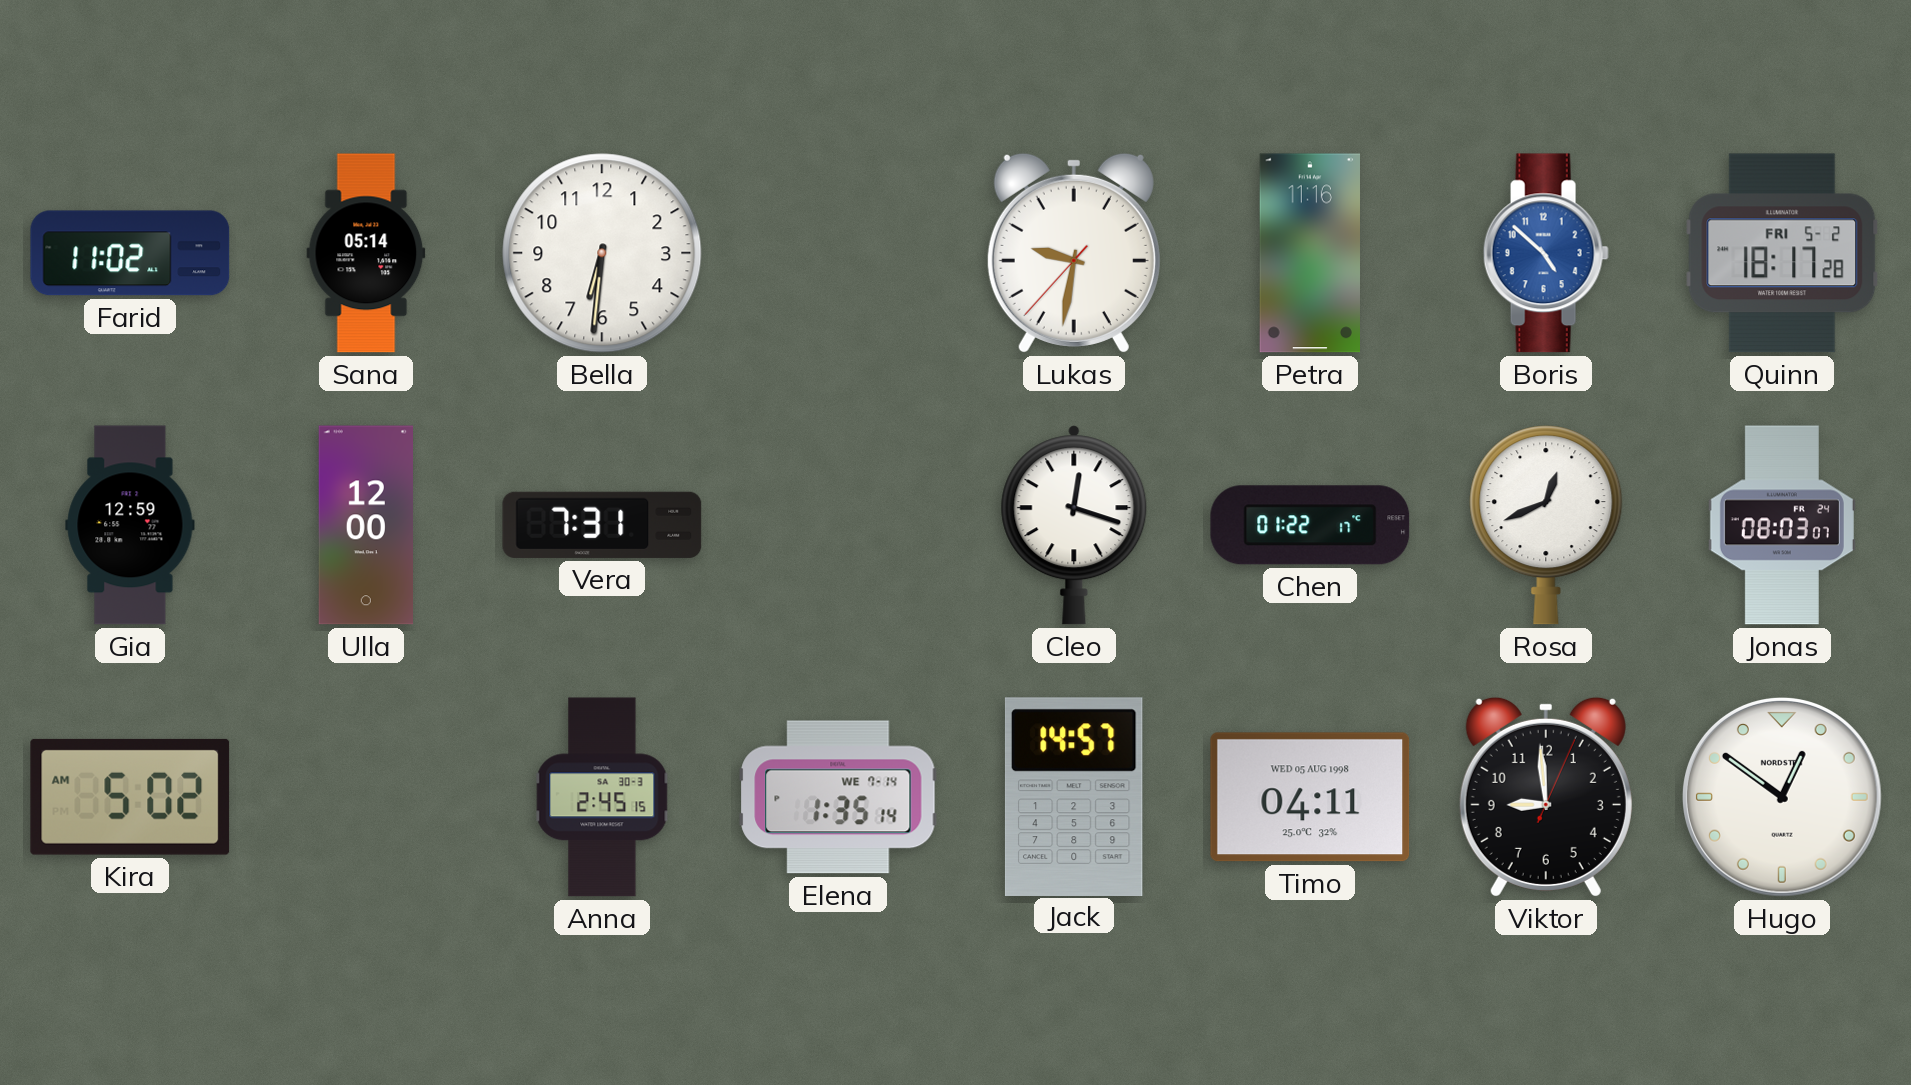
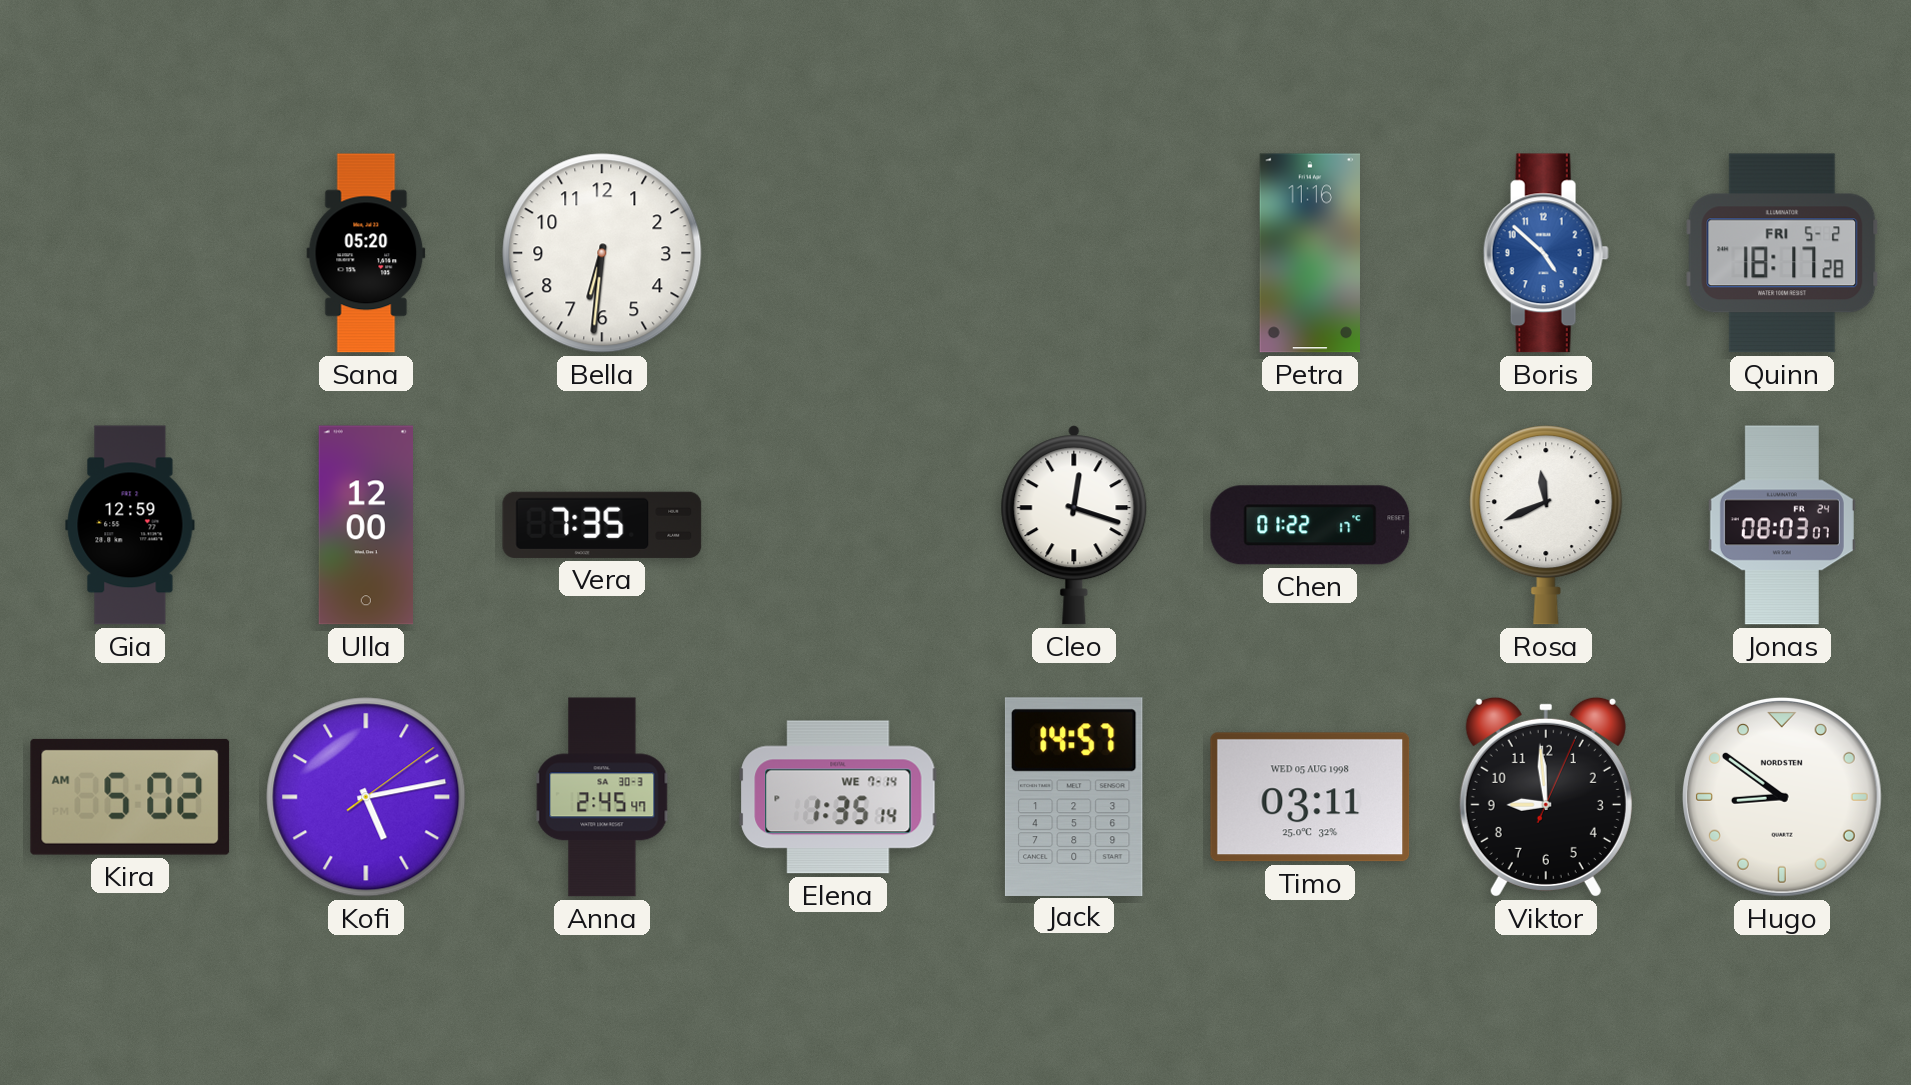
Farid: 11:02 -> none
Sana: 05:14 -> 05:20
Lukas: 9:31 -> none
Vera: 7:31 -> 7:35
Rosa: 12:41 -> 11:41
Kofi: none -> 5:13
Anna: 2:45:15 -> 2:45:47
Timo: 04:11 -> 03:11
Hugo: 12:51 -> 8:51
